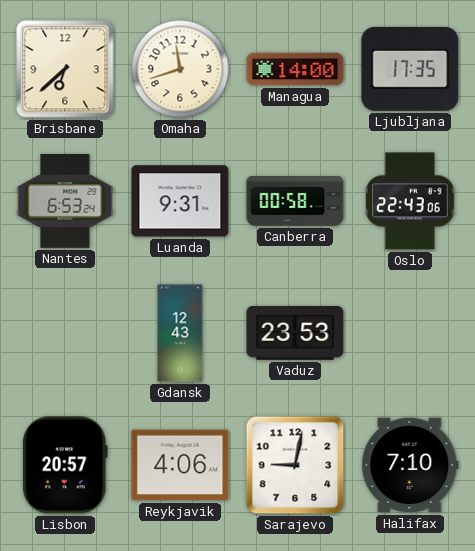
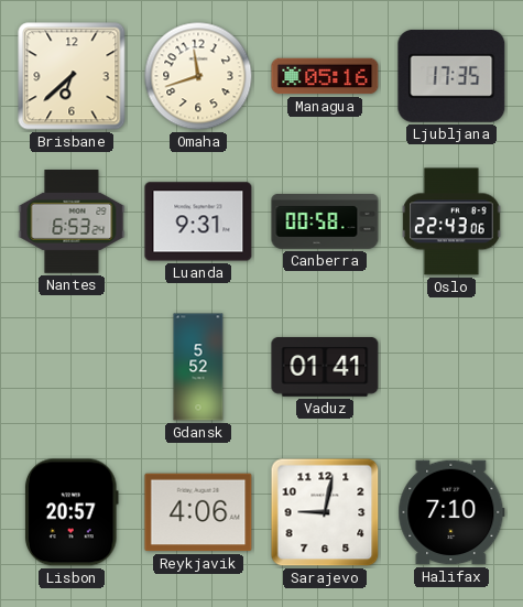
Managua: 14:00 -> 05:16
Gdansk: 12:43 -> 5:52
Vaduz: 23:53 -> 01:41
